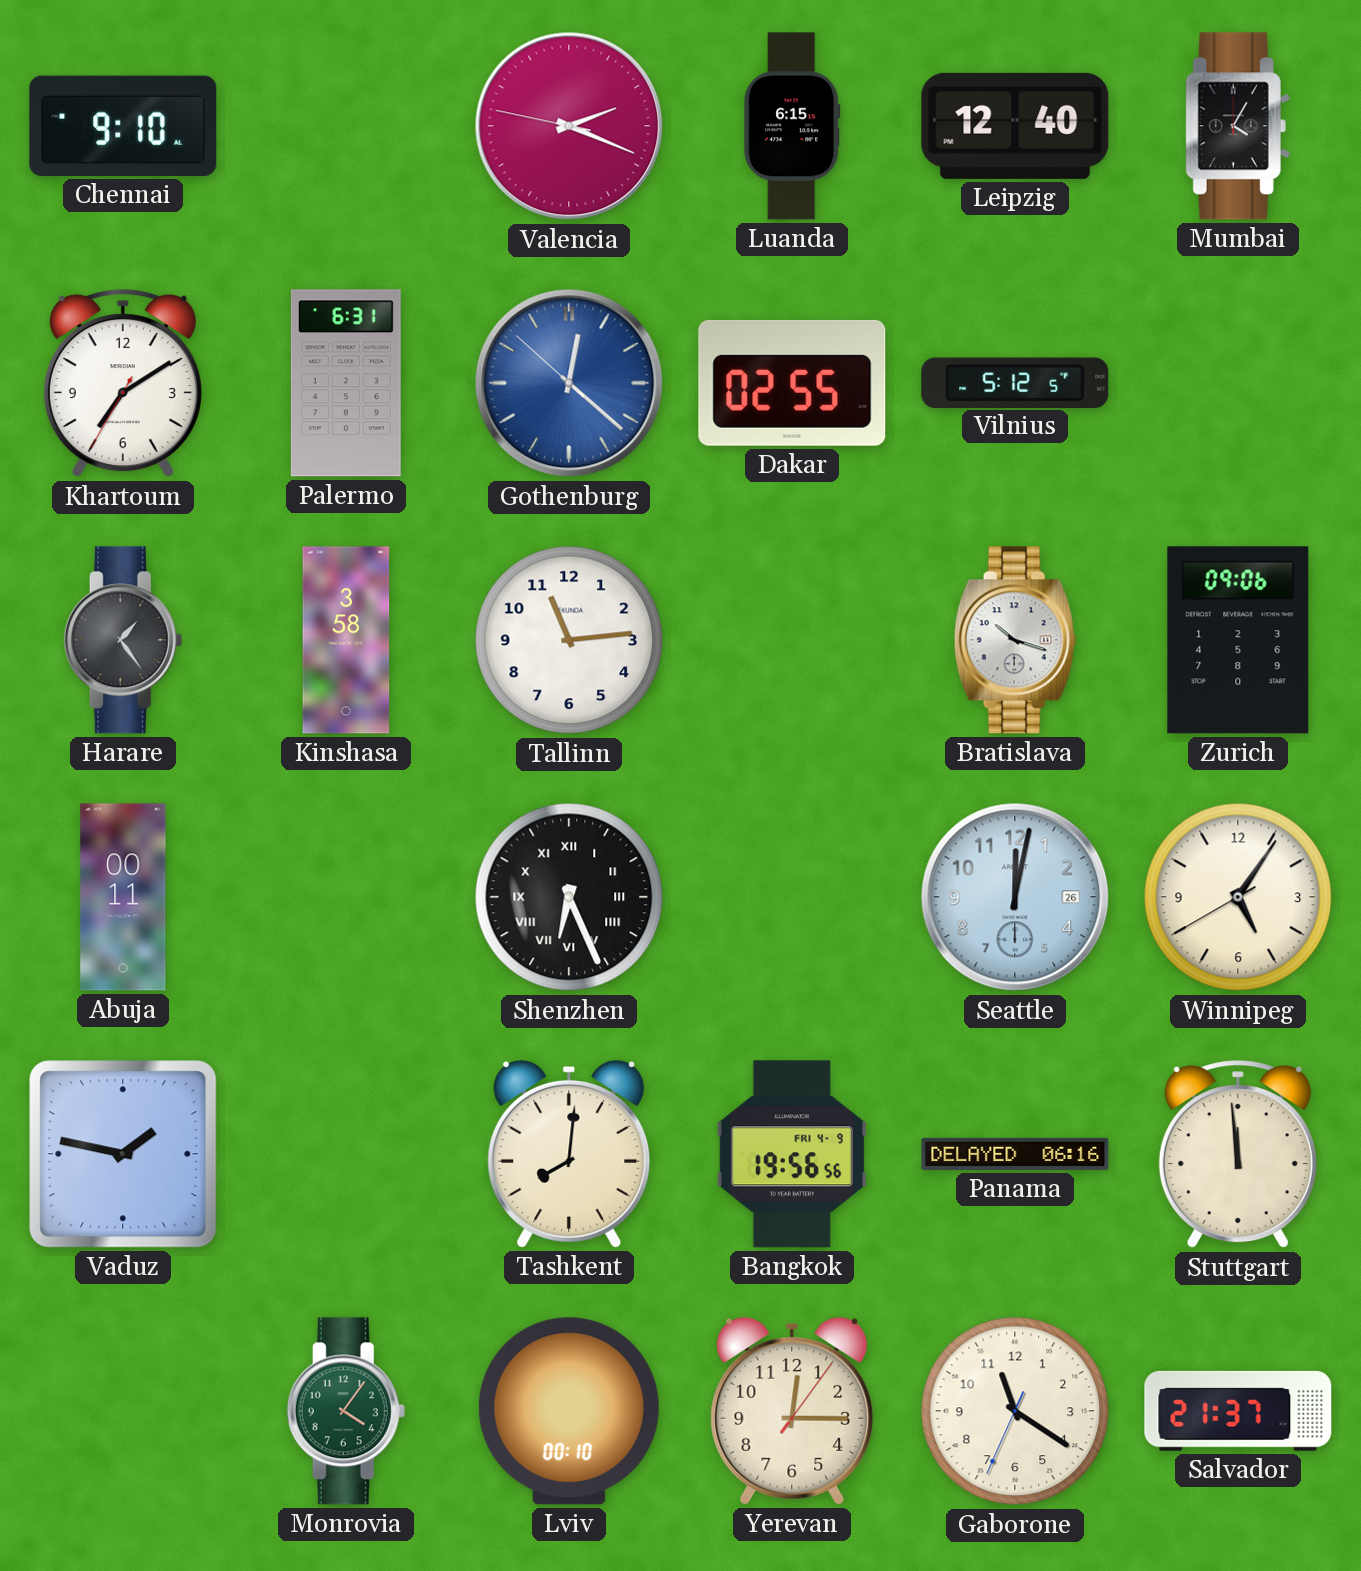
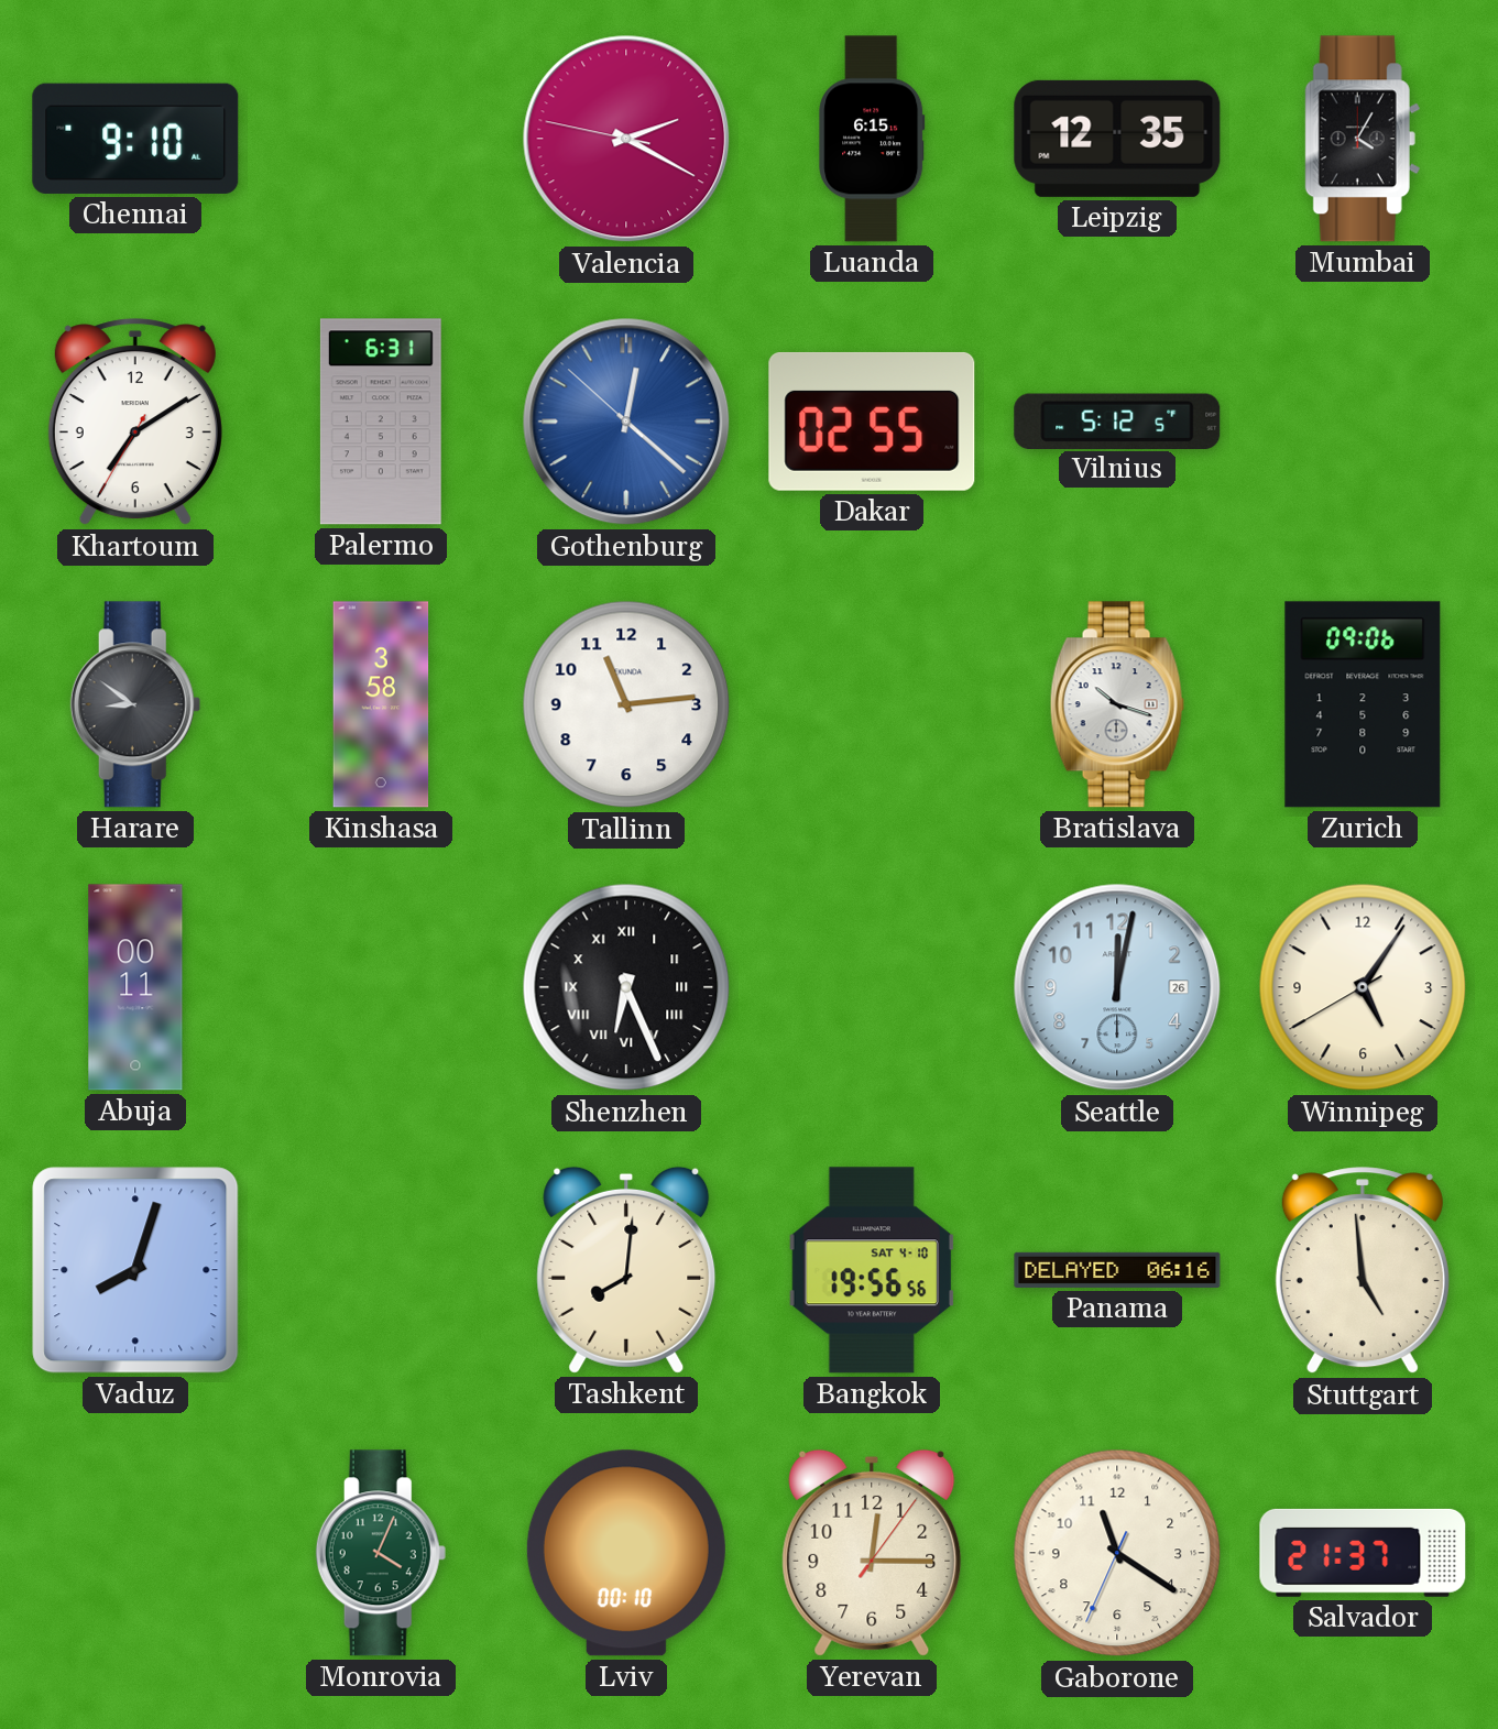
Valencia: 2:18 -> 2:19
Leipzig: 12:40 -> 12:35
Harare: 1:24 -> 8:51
Vaduz: 1:47 -> 8:03
Bangkok date: FRI 4-9 -> SAT 4-10
Stuttgart: 11:59 -> 4:59
Monrovia: 4:06 -> 4:04
